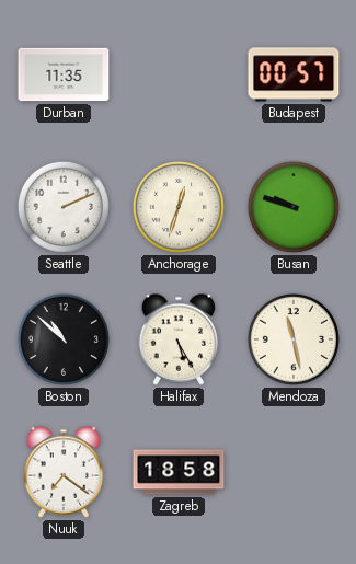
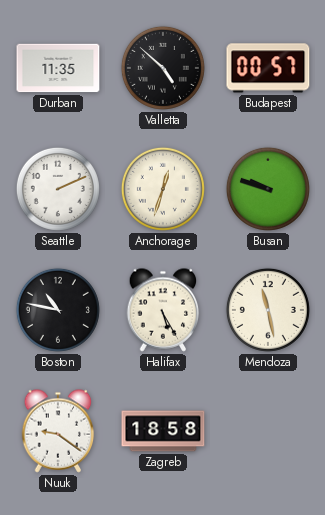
Valletta: none -> 4:52
Boston: 10:52 -> 10:47
Nuuk: 7:21 -> 9:21
